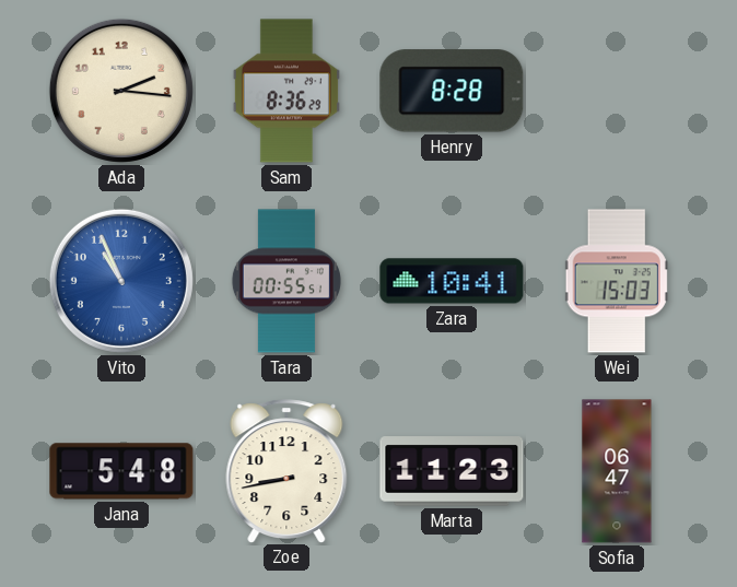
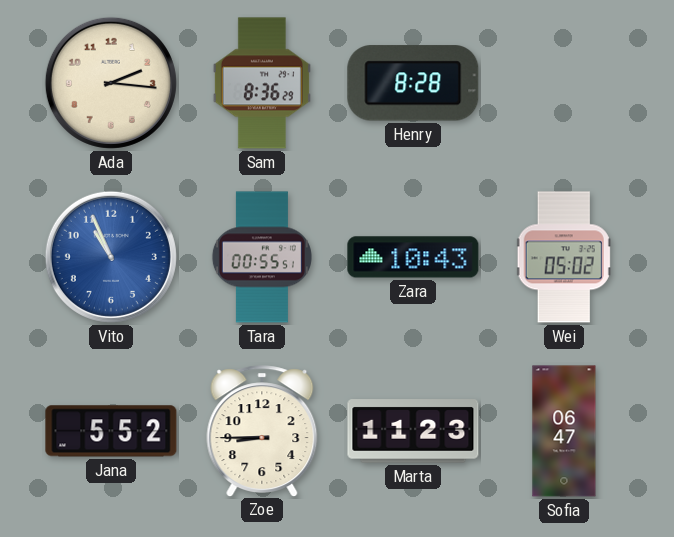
Zara: 10:41 -> 10:43
Wei: 15:03 -> 05:02
Jana: 5:48 -> 5:52
Zoe: 8:43 -> 8:45
